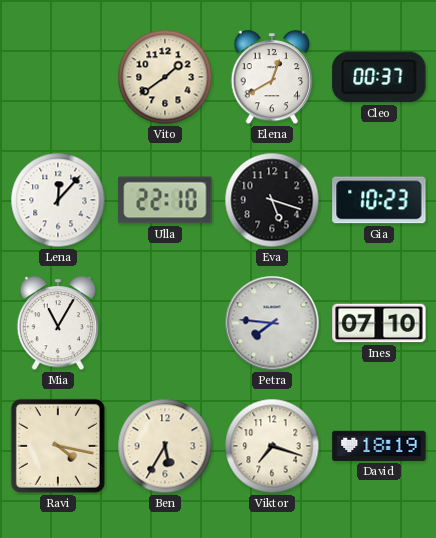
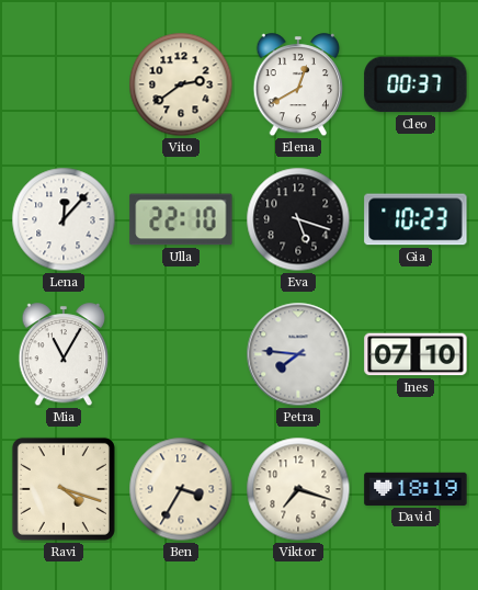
Vito: 1:39 -> 2:39
Ravi: 4:17 -> 4:18
Ben: 5:35 -> 3:35
